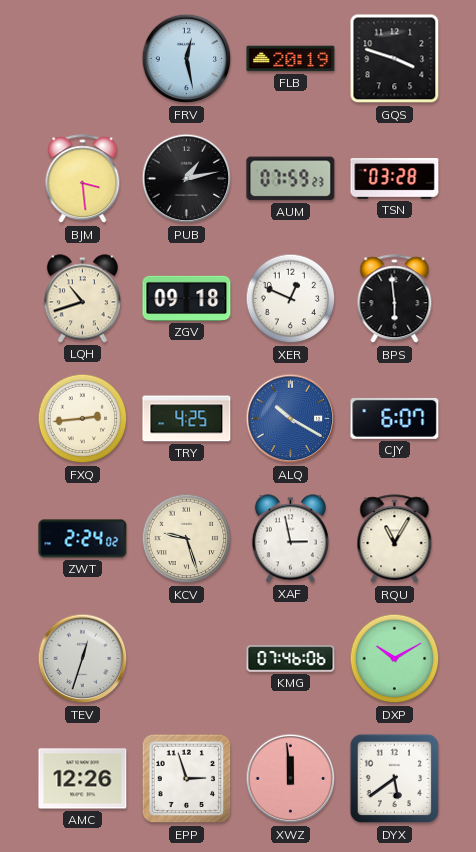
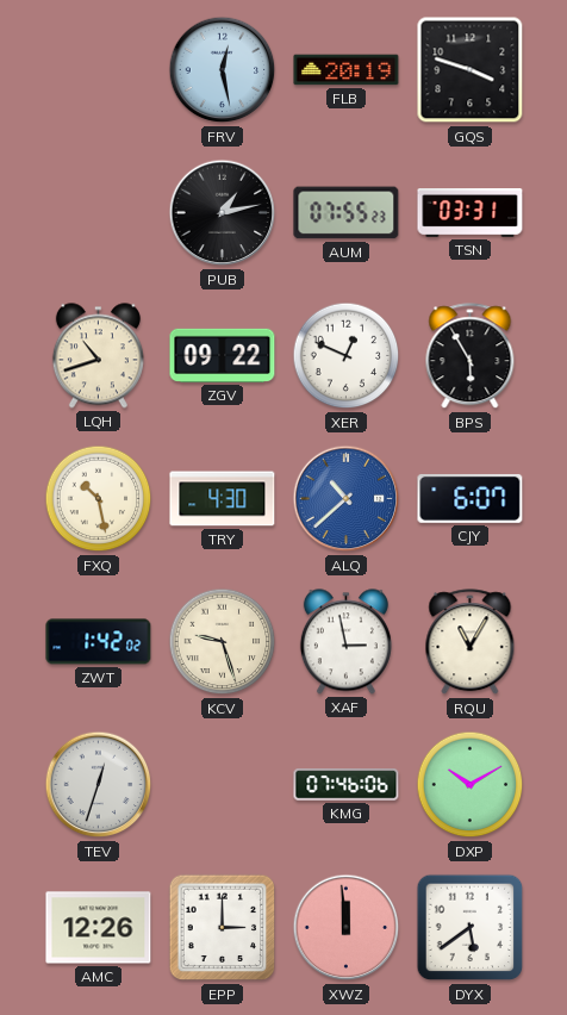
BJM: 3:29 -> none
AUM: 07:59 -> 07:55
TSN: 03:28 -> 03:31
ZGV: 09:18 -> 09:22
BPS: 5:59 -> 5:55
FXQ: 2:44 -> 10:28
TRY: 4:25 -> 4:30
ALQ: 10:20 -> 10:38
ZWT: 2:24 -> 1:42
EPP: 2:57 -> 3:00
